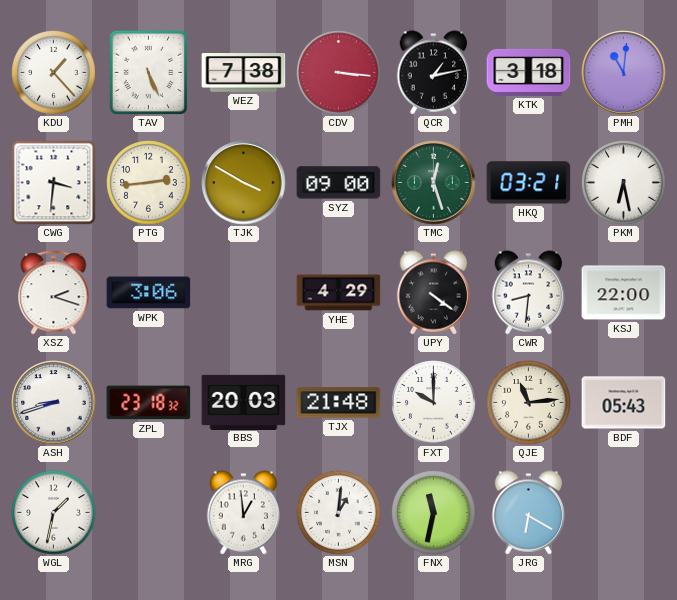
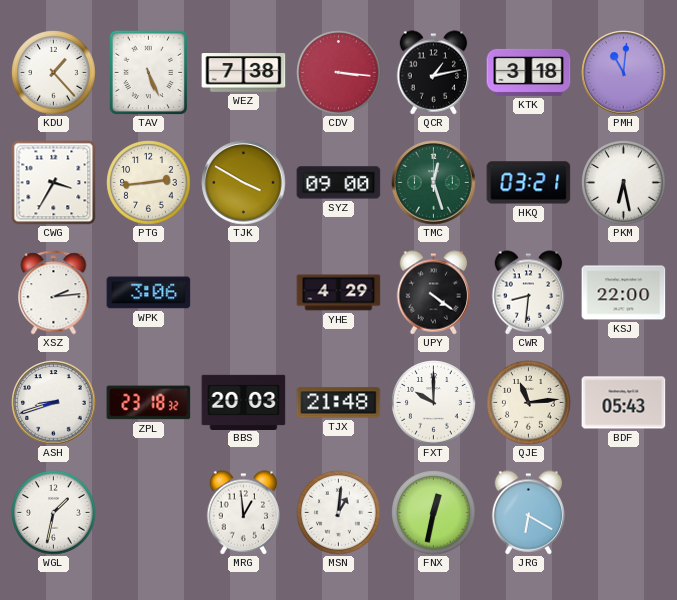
CWG: 3:31 -> 3:35
XSZ: 2:18 -> 2:14
FNX: 11:32 -> 12:32
